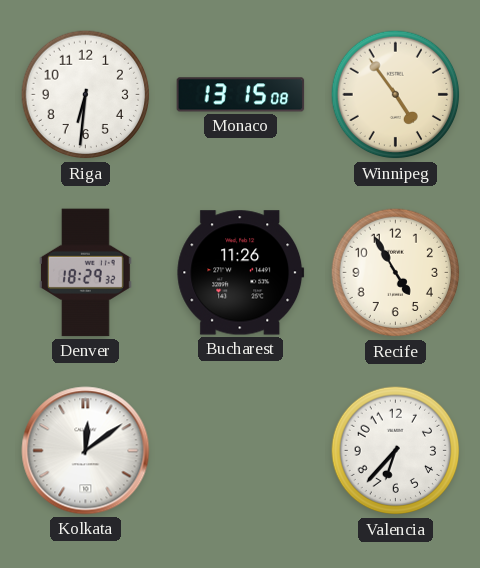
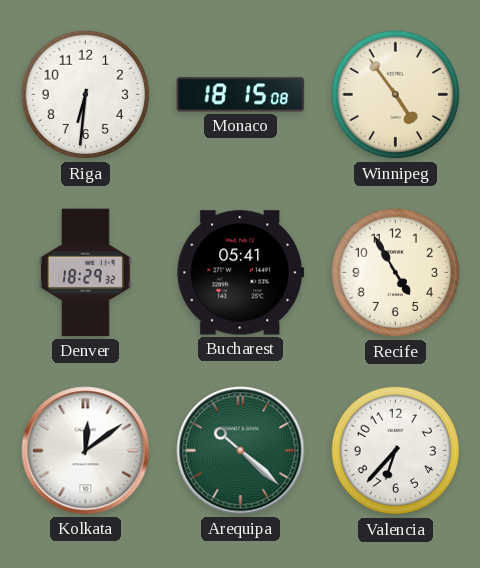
Monaco: 13:15 -> 18:15
Bucharest: 11:26 -> 05:41
Arequipa: none -> 10:22
